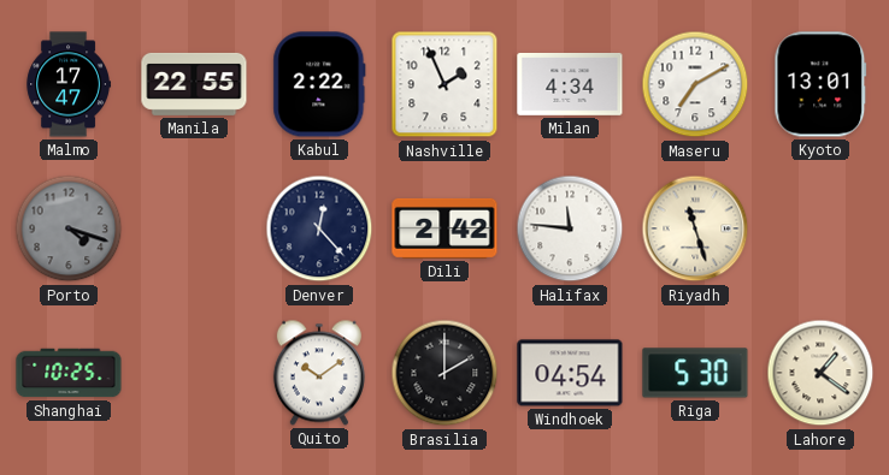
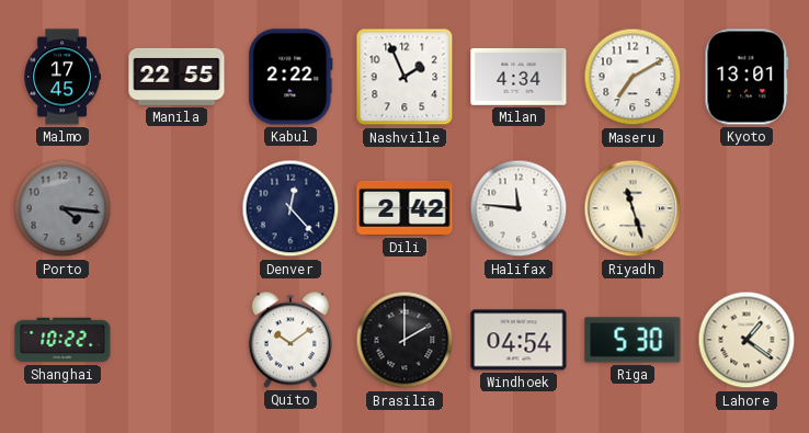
Malmo: 17:47 -> 17:45
Porto: 4:18 -> 4:16
Shanghai: 10:25 -> 10:22
